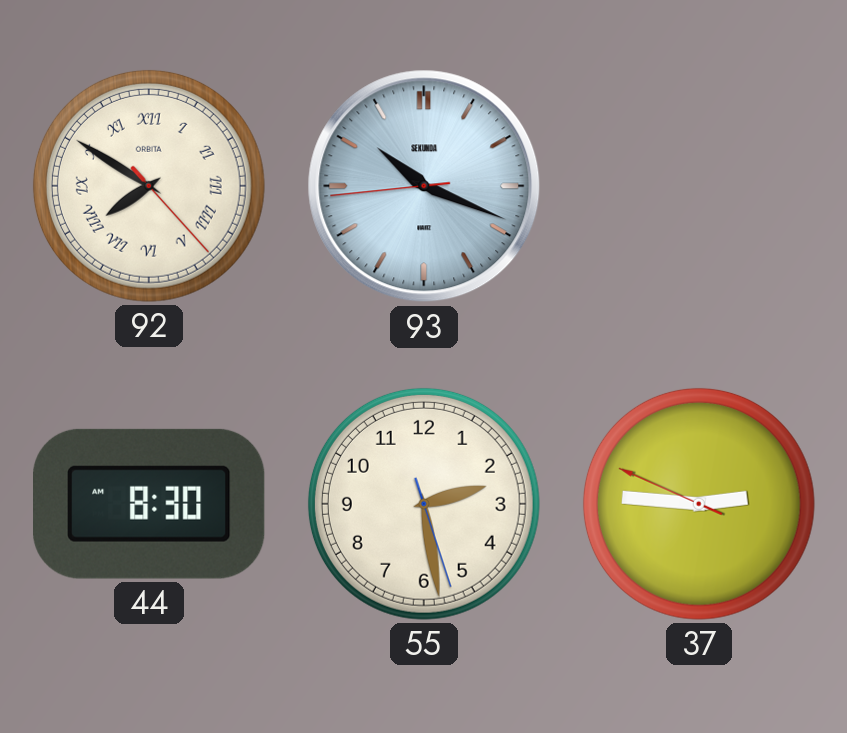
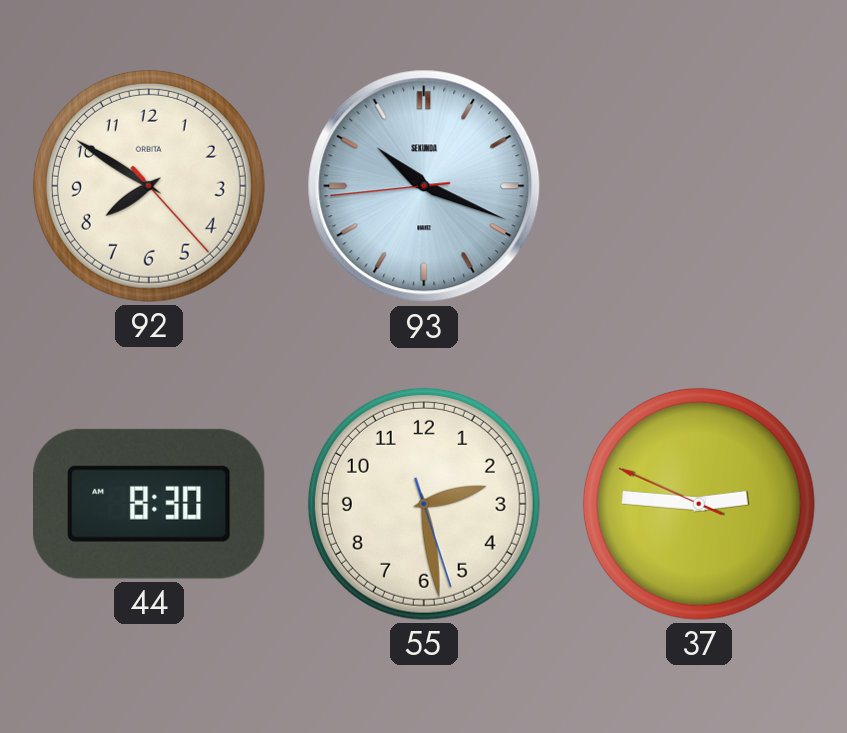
92 numerals: Roman -> Arabic
